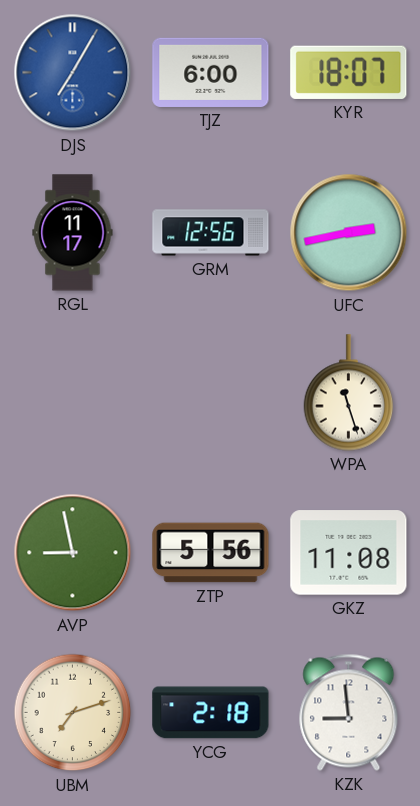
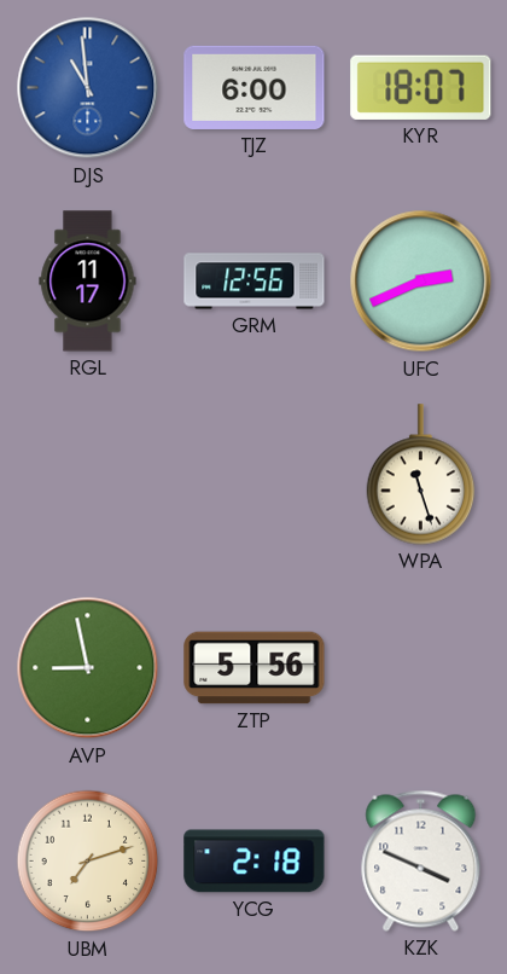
DJS: 7:05 -> 10:59
UFC: 2:43 -> 2:41
GKZ: 11:08 -> none
KZK: 8:59 -> 3:49
